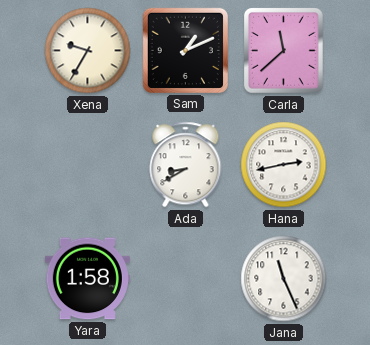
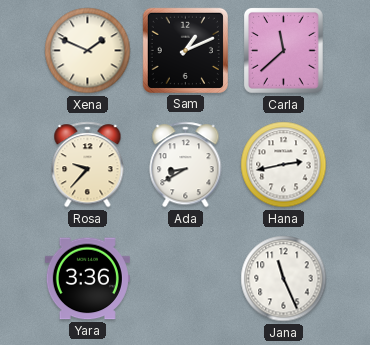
Xena: 9:35 -> 1:49
Rosa: none -> 9:37
Yara: 1:58 -> 3:36
